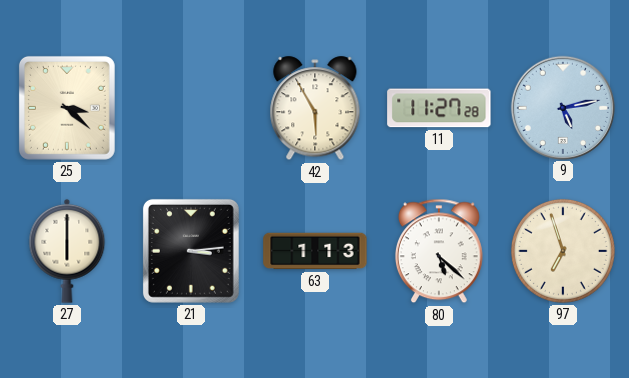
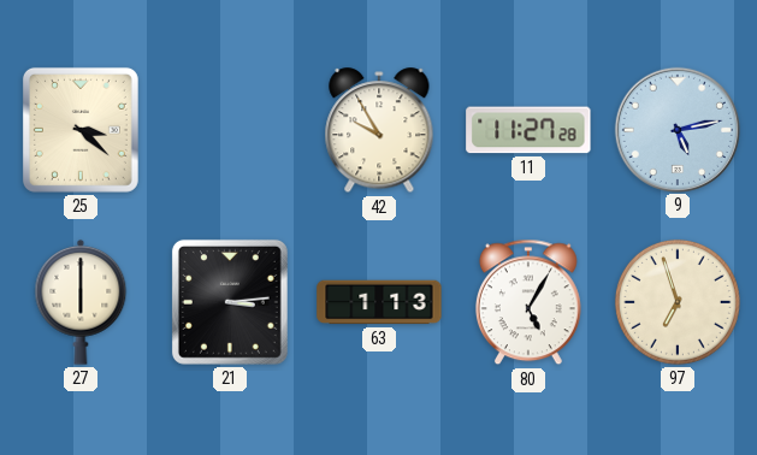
42: 5:55 -> 9:55
80: 5:22 -> 5:05
